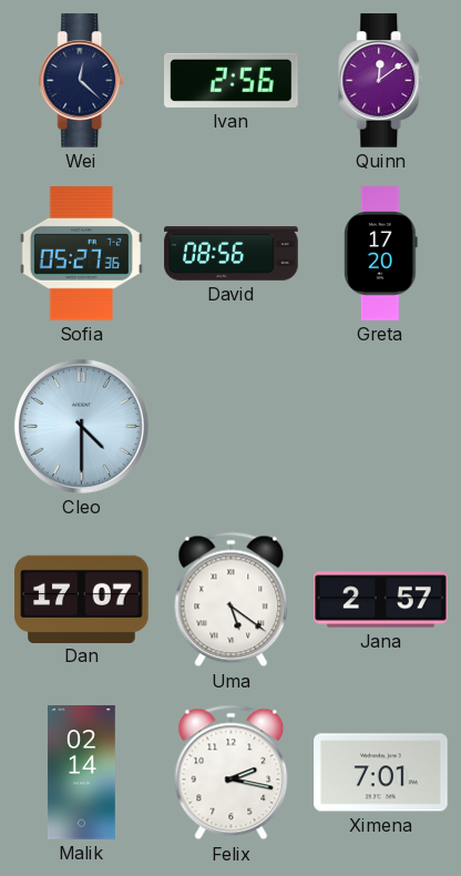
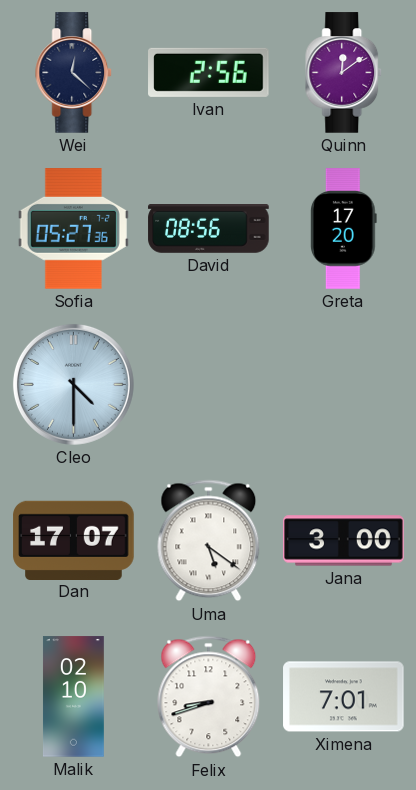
Jana: 2:57 -> 3:00
Malik: 02:14 -> 02:10
Felix: 2:17 -> 8:42
